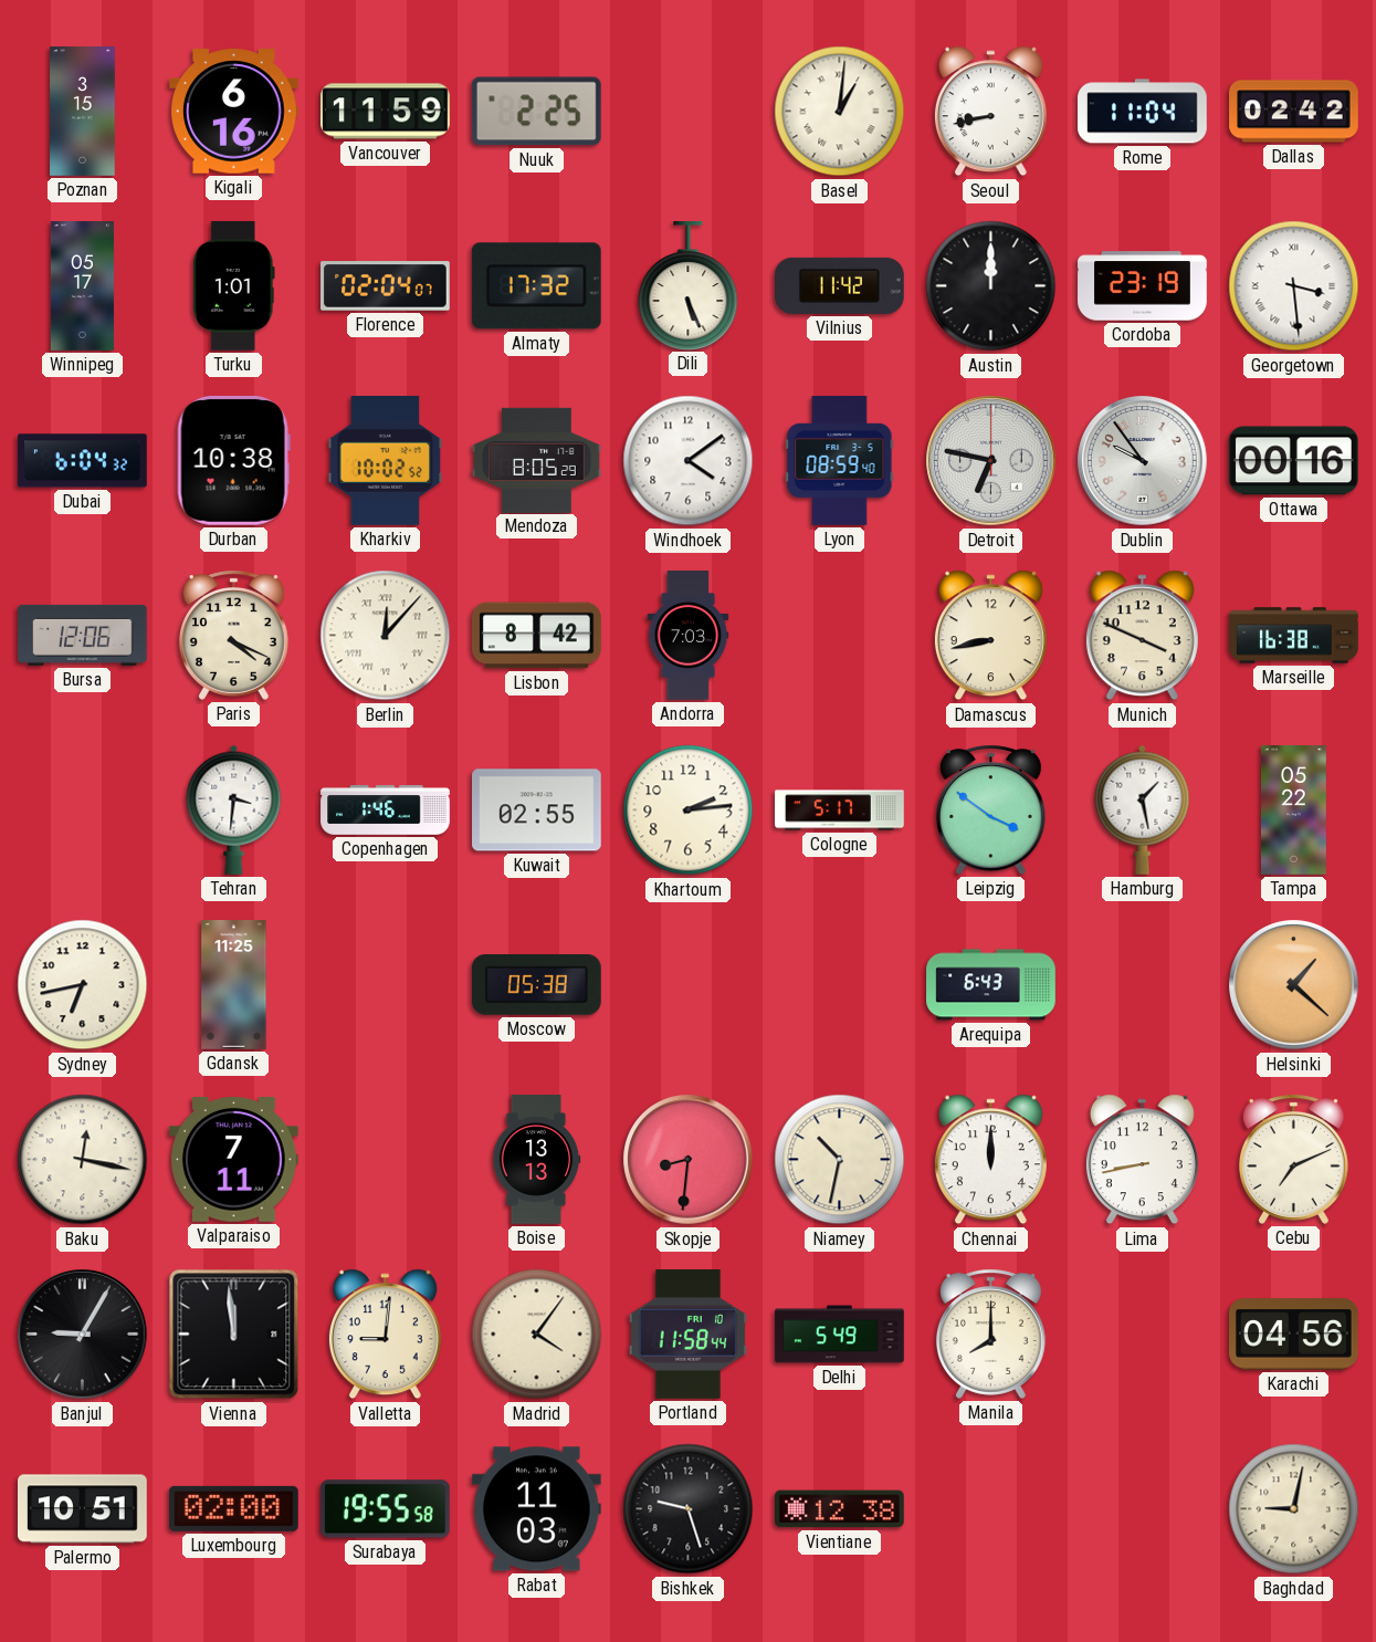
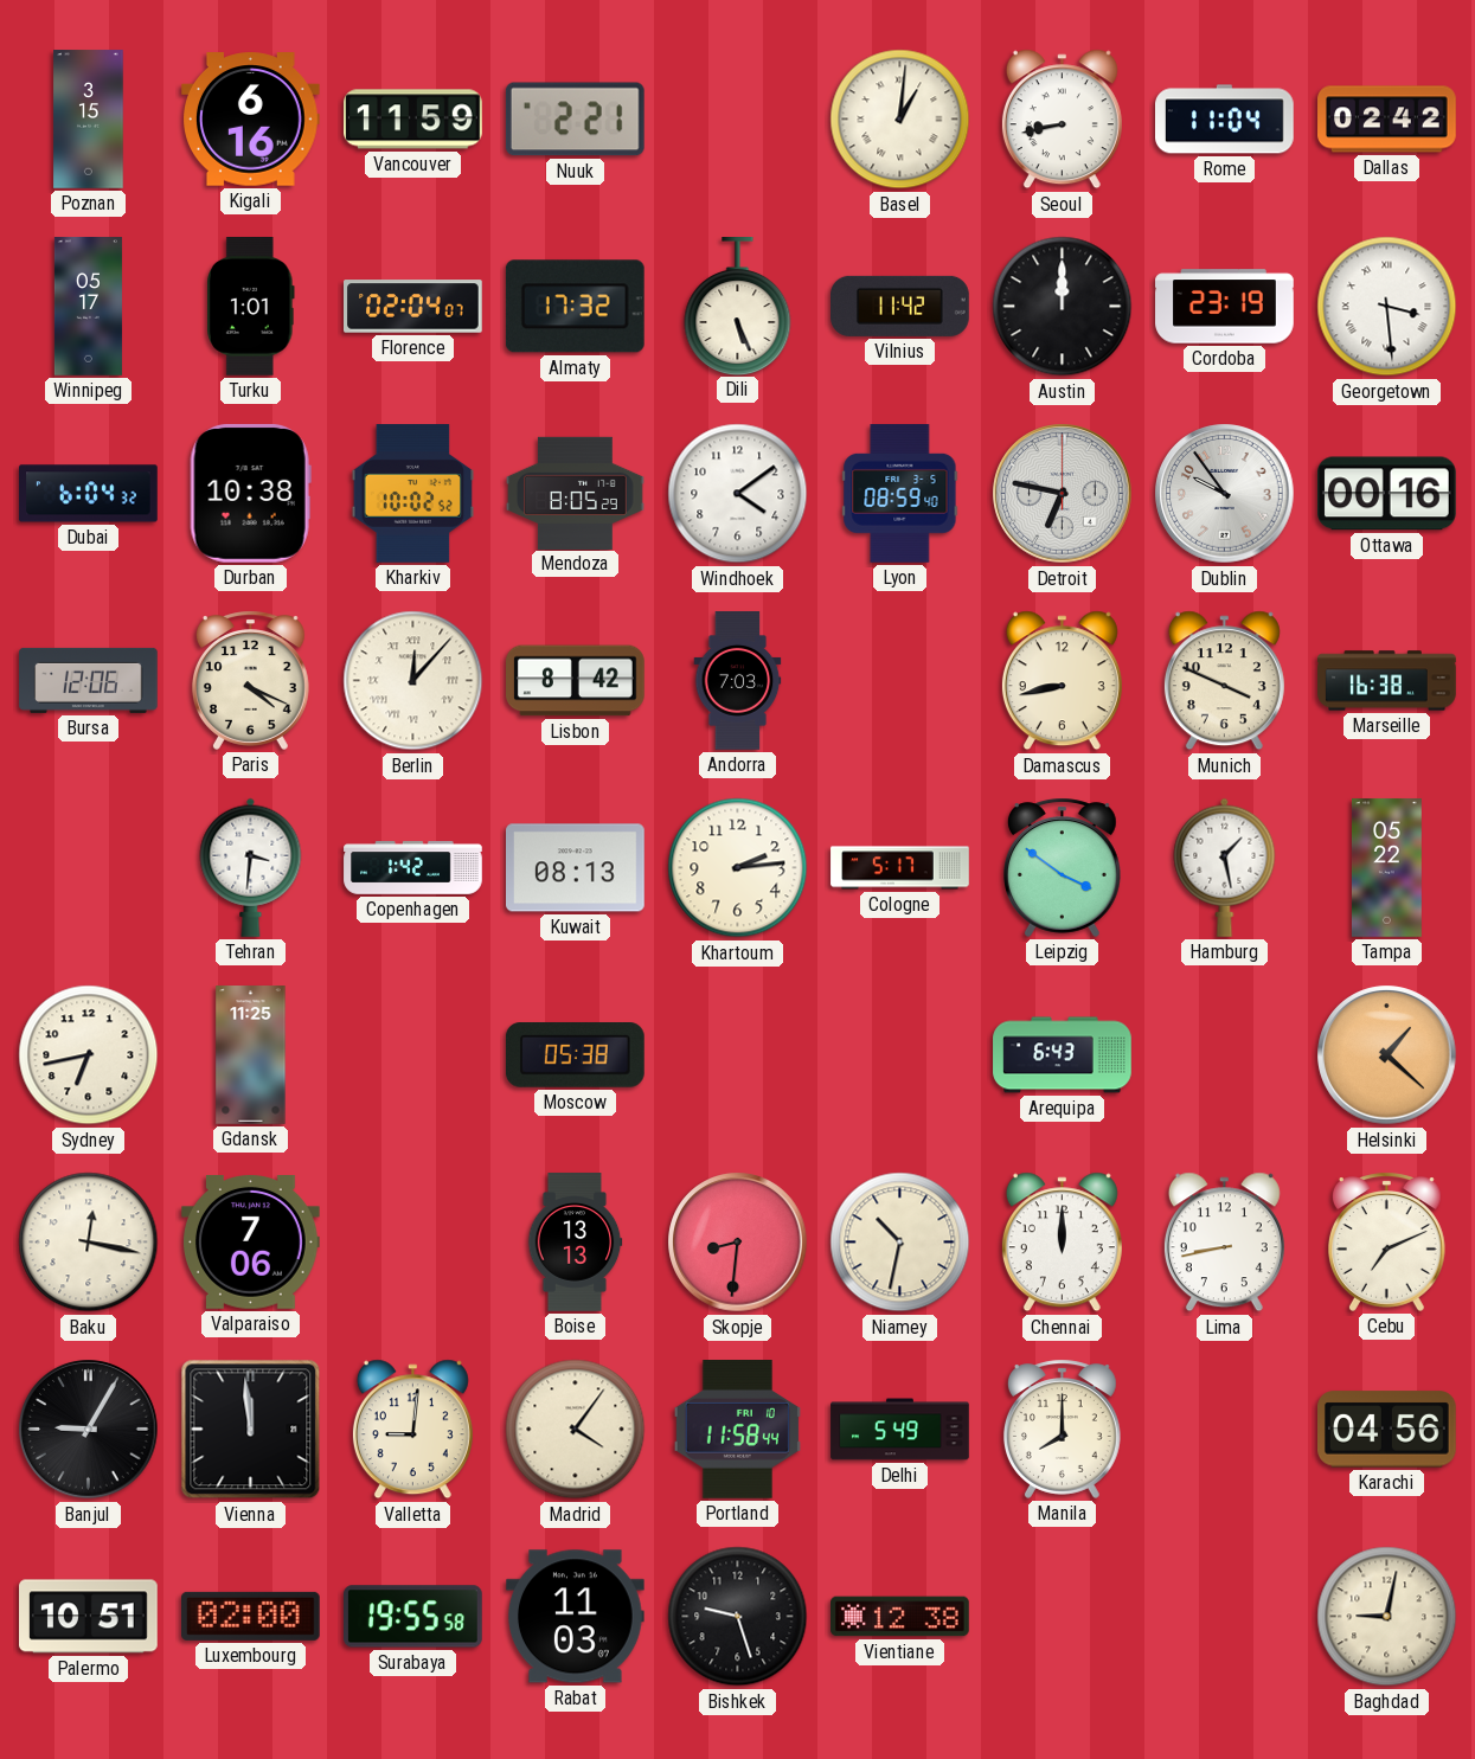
Nuuk: 2:25 -> 2:21
Copenhagen: 1:46 -> 1:42
Kuwait: 02:55 -> 08:13
Valparaiso: 7:11 -> 7:06
